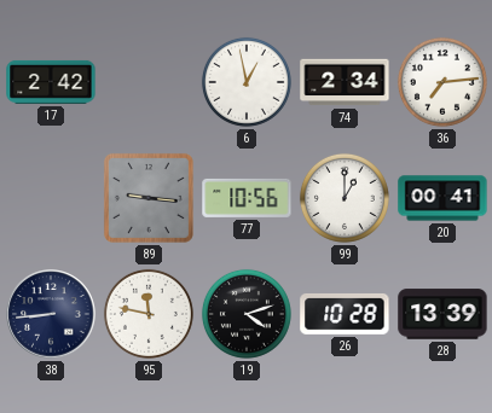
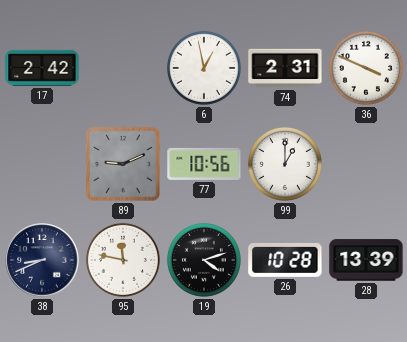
74: 2:34 -> 2:31
36: 7:14 -> 3:49
89: 9:16 -> 9:11
20: 00:41 -> none
38: 8:44 -> 8:41
